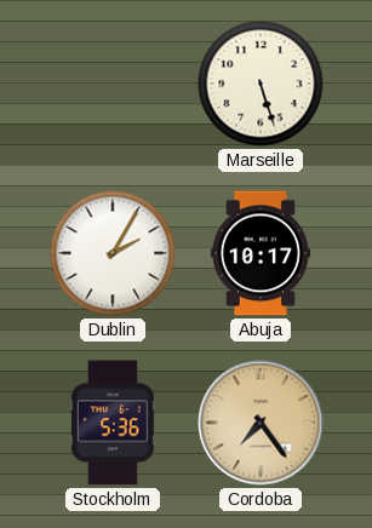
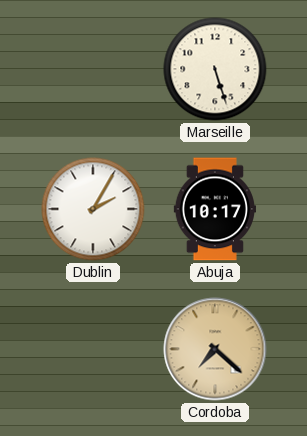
Stockholm: 5:36 -> none
Cordoba: 7:24 -> 7:22
